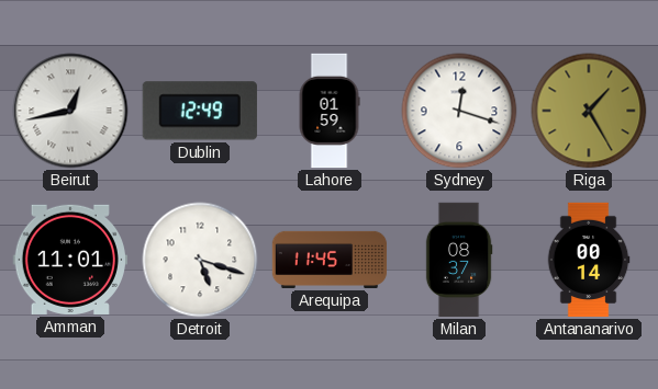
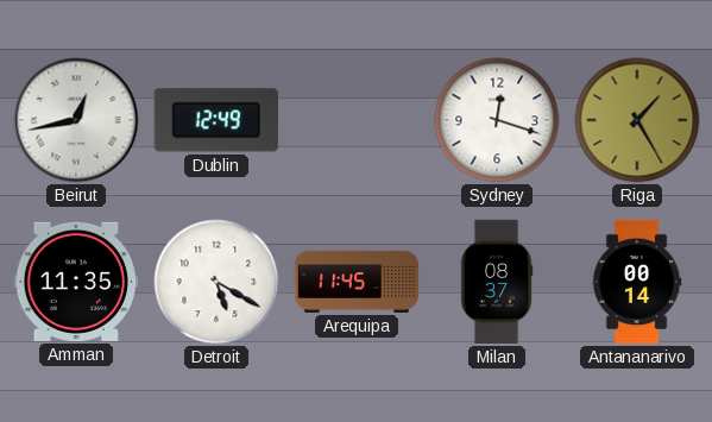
Lahore: 01:59 -> none
Amman: 11:01 -> 11:35
Detroit: 5:18 -> 5:20
